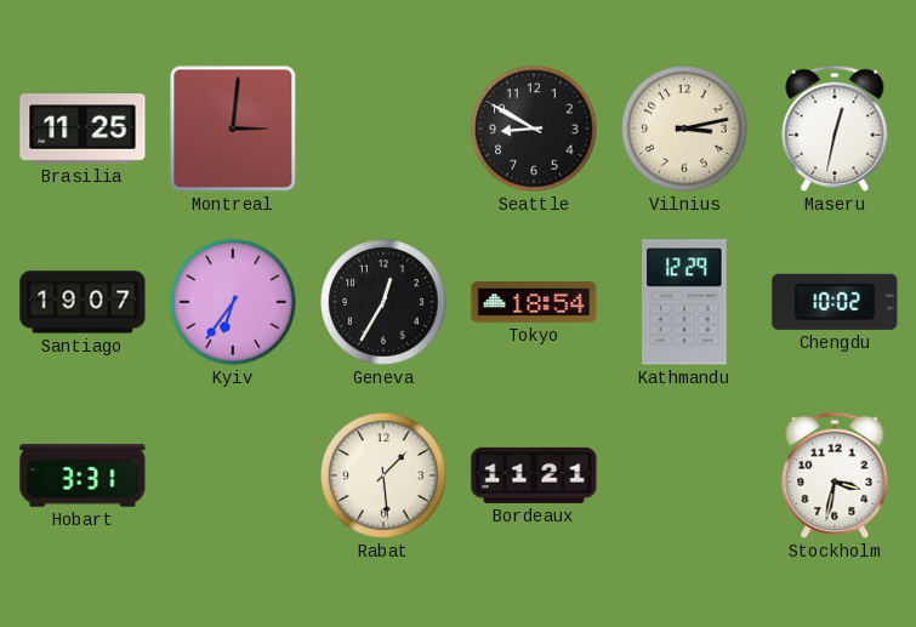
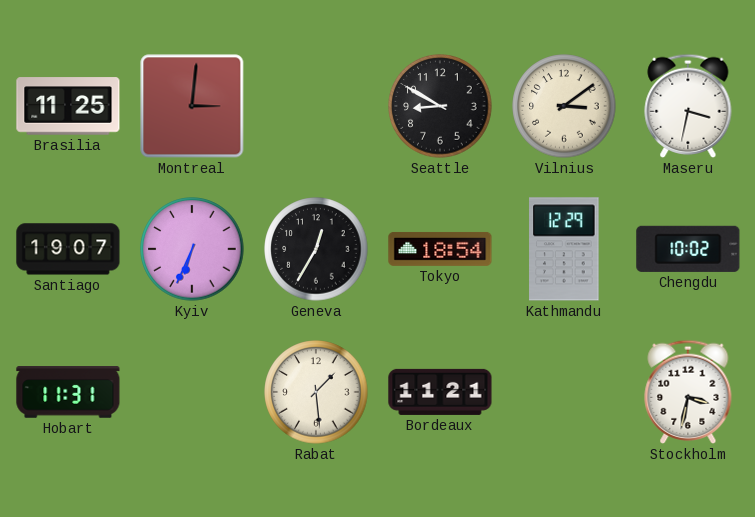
Vilnius: 3:13 -> 3:09
Maseru: 12:32 -> 3:32
Kyiv: 6:36 -> 6:34
Hobart: 3:31 -> 11:31
